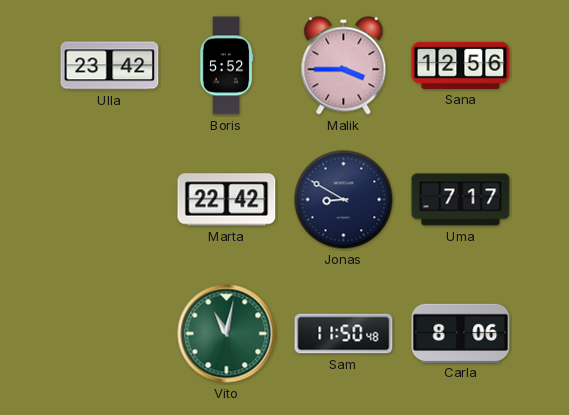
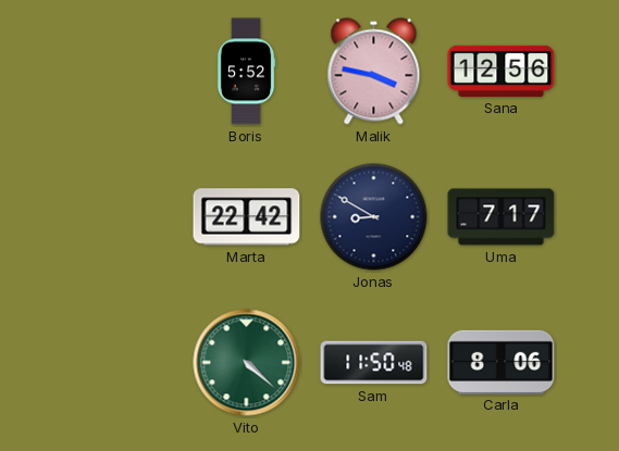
Ulla: 23:42 -> none
Malik: 3:45 -> 3:47
Vito: 11:02 -> 4:22
